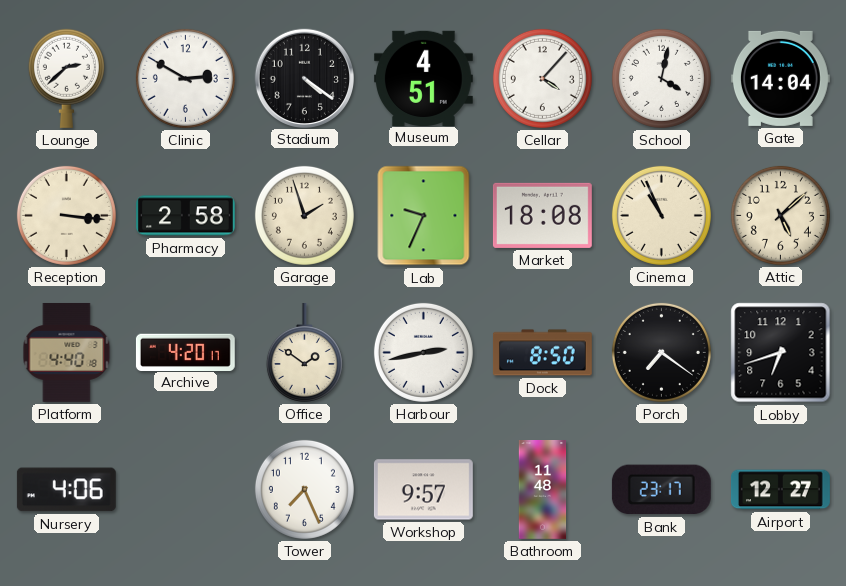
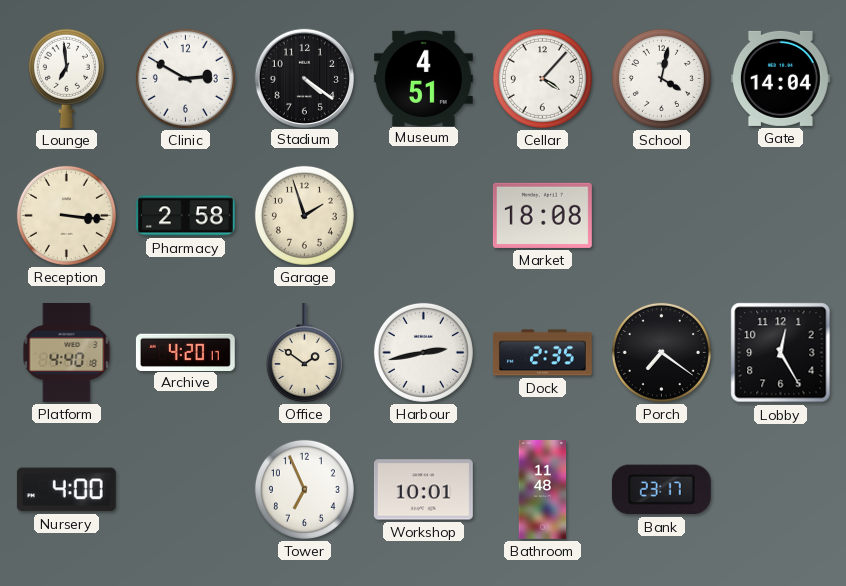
Lounge: 2:38 -> 6:59
Lab: 9:34 -> none
Cinema: 10:56 -> none
Attic: 5:08 -> none
Dock: 8:50 -> 2:35
Lobby: 6:42 -> 12:25
Nursery: 4:06 -> 4:00
Tower: 7:26 -> 6:56
Workshop: 9:57 -> 10:01
Airport: 12:27 -> none
